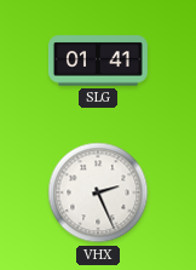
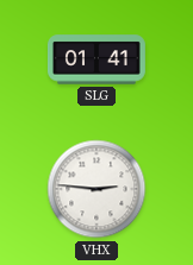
VHX: 2:26 -> 2:46
